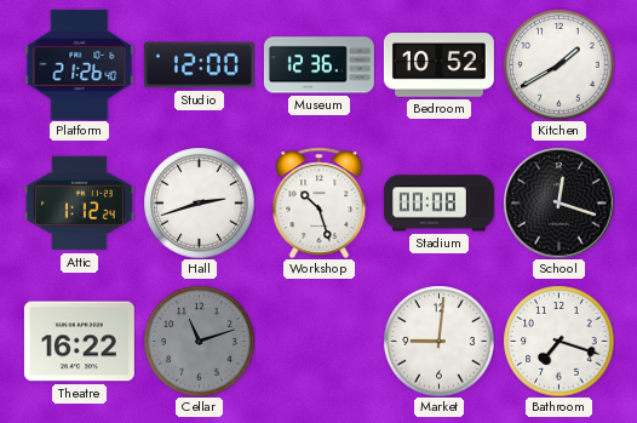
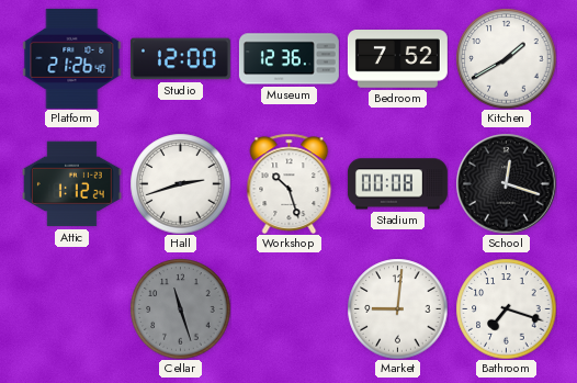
Bedroom: 10:52 -> 7:52
Theatre: 16:22 -> none
Cellar: 11:12 -> 11:27
